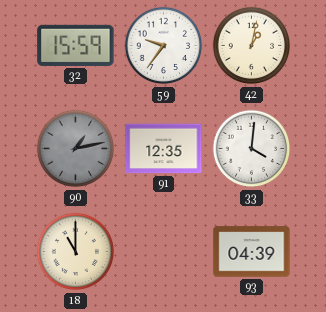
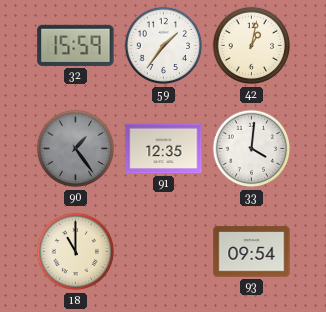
59: 9:36 -> 1:36
90: 1:13 -> 1:24
93: 04:39 -> 09:54
